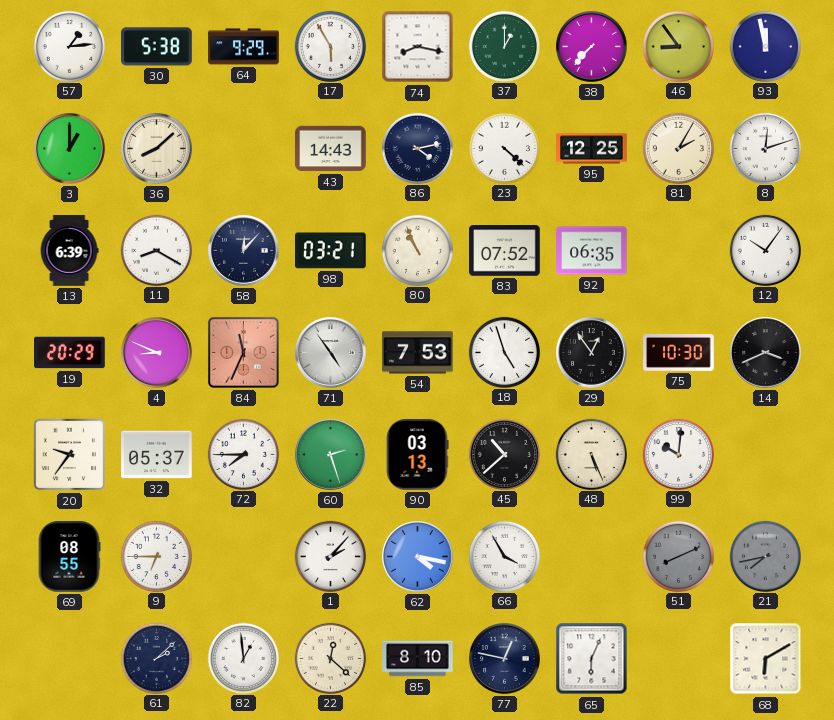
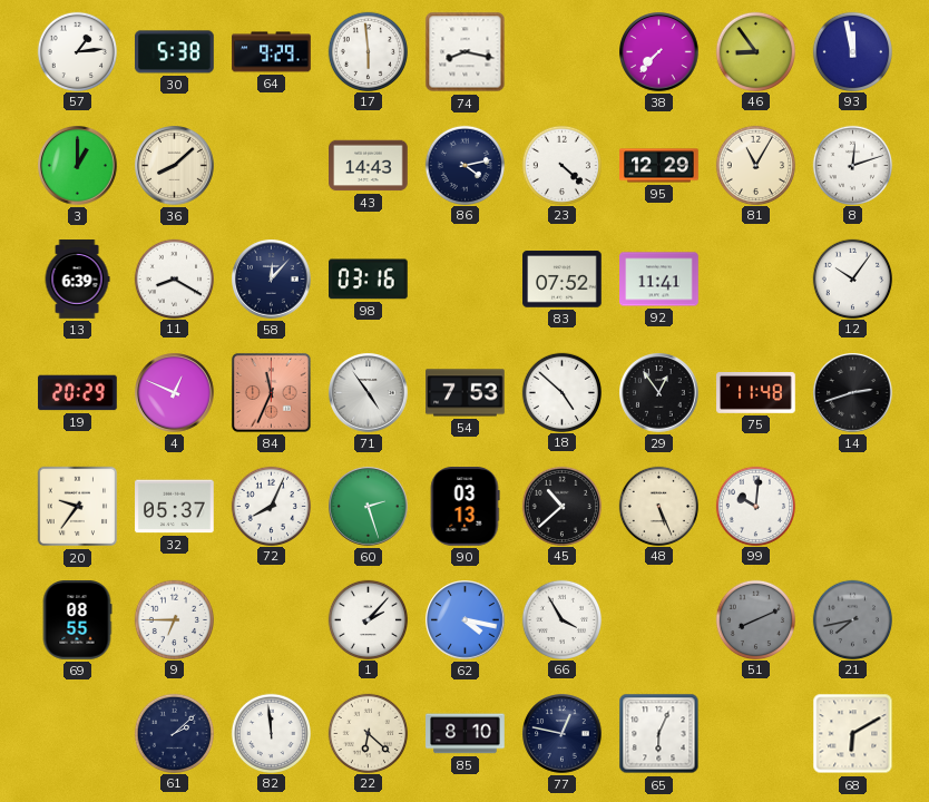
17: 5:55 -> 5:59
37: 1:00 -> none
95: 12:25 -> 12:29
81: 2:05 -> 11:05
98: 03:21 -> 03:16
80: 10:56 -> none
92: 06:35 -> 11:41
4: 8:49 -> 12:49
18: 4:57 -> 4:52
75: 10:30 -> 11:48
14: 3:41 -> 2:42
72: 7:45 -> 8:04
82: 12:59 -> 11:59
22: 12:22 -> 6:22
